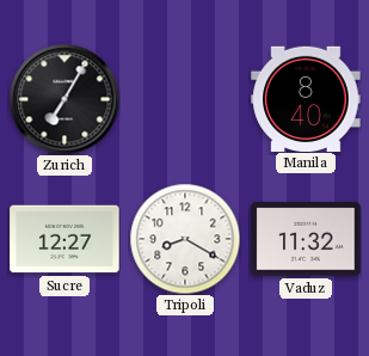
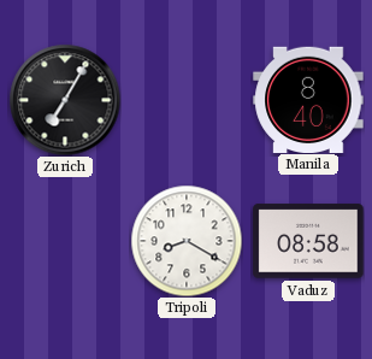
Sucre: 12:27 -> none
Vaduz: 11:32 -> 08:58
